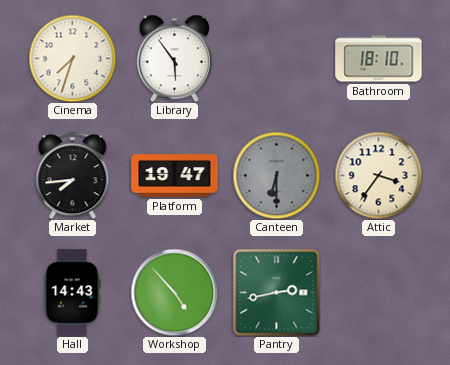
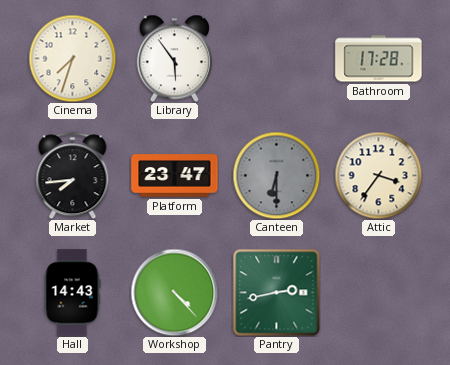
Bathroom: 18:10 -> 17:28
Platform: 19:47 -> 23:47
Workshop: 4:53 -> 4:23
